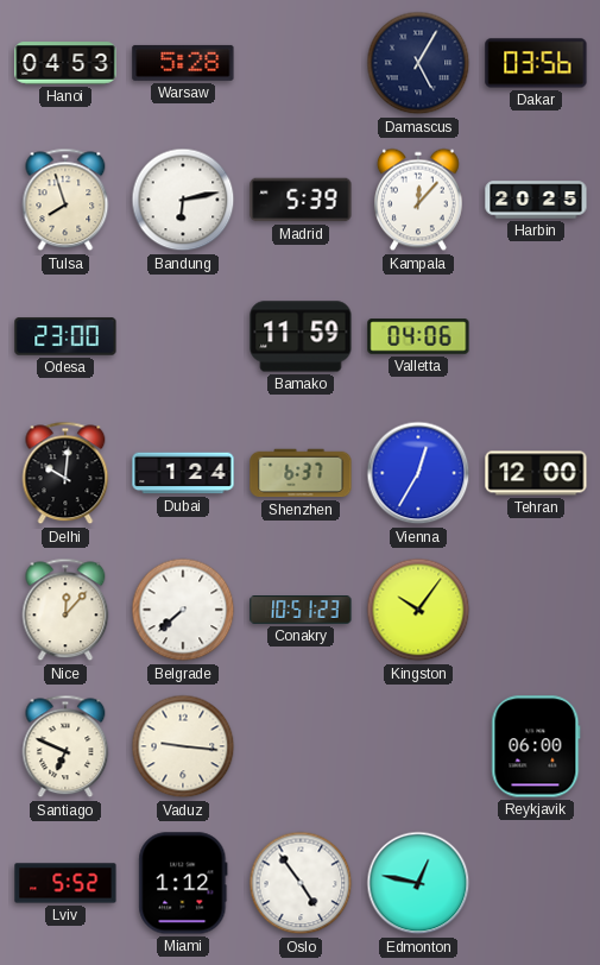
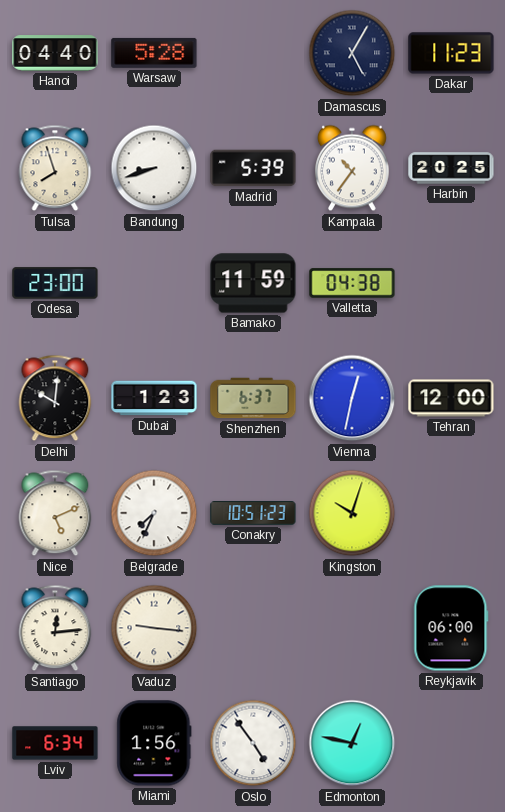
Hanoi: 04:53 -> 04:40
Dakar: 03:56 -> 11:23
Bandung: 6:13 -> 8:42
Kampala: 12:07 -> 10:36
Valletta: 04:06 -> 04:38
Dubai: 1:24 -> 1:23
Vienna: 12:35 -> 12:32
Nice: 12:07 -> 5:11
Belgrade: 7:38 -> 7:34
Kingston: 10:06 -> 10:03
Santiago: 6:49 -> 12:14
Lviv: 5:52 -> 6:34
Miami: 1:12 -> 1:56
